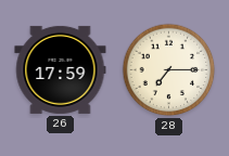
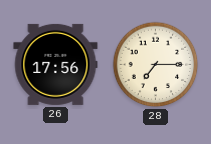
26: 17:59 -> 17:56
